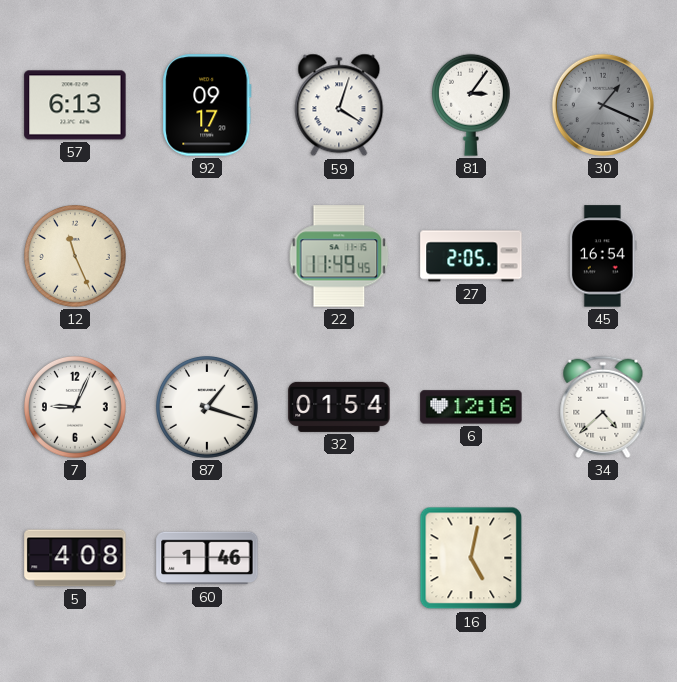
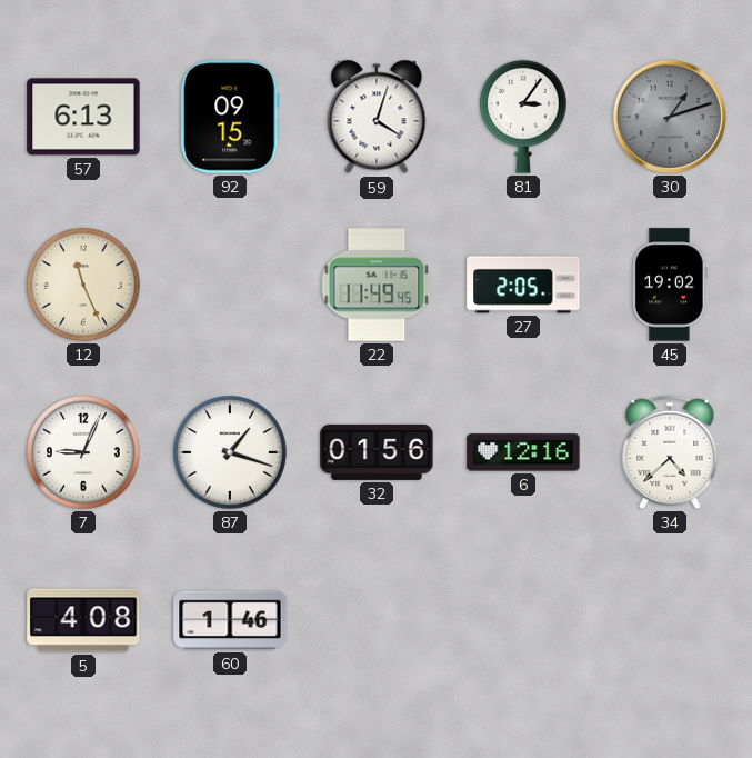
92: 09:17 -> 09:15
30: 1:19 -> 1:12
45: 16:54 -> 19:02
32: 01:54 -> 01:56
16: 5:02 -> none
